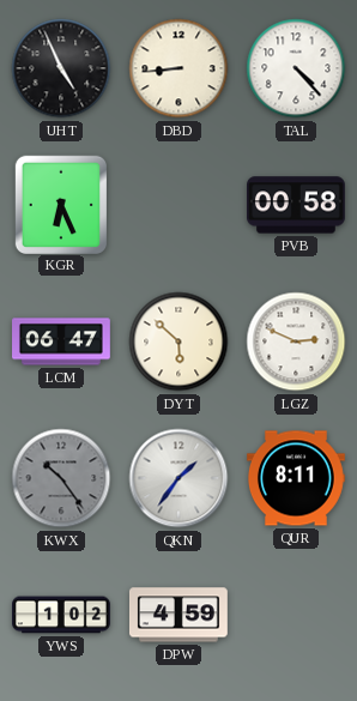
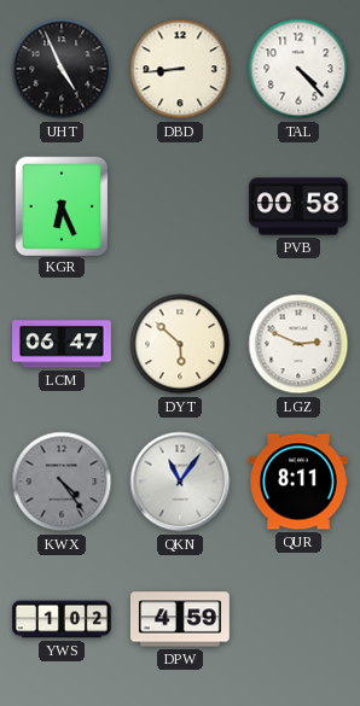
KWX: 10:24 -> 4:24
QKN: 1:36 -> 11:06
